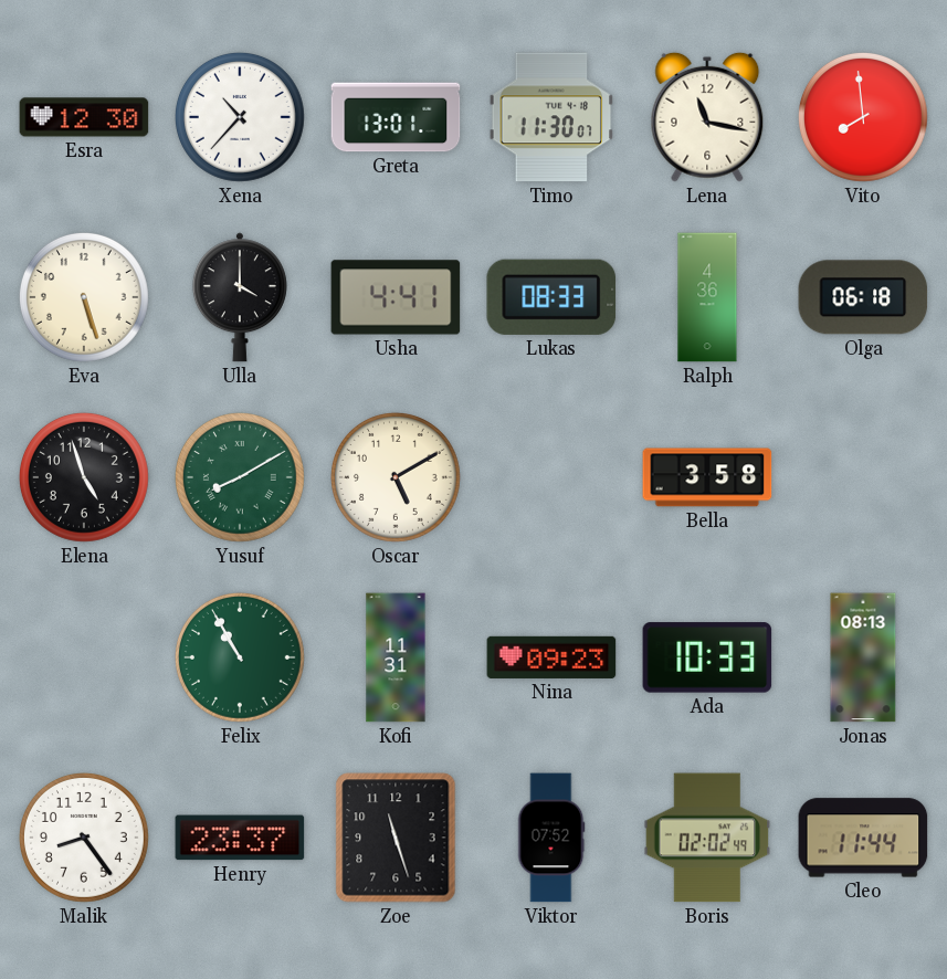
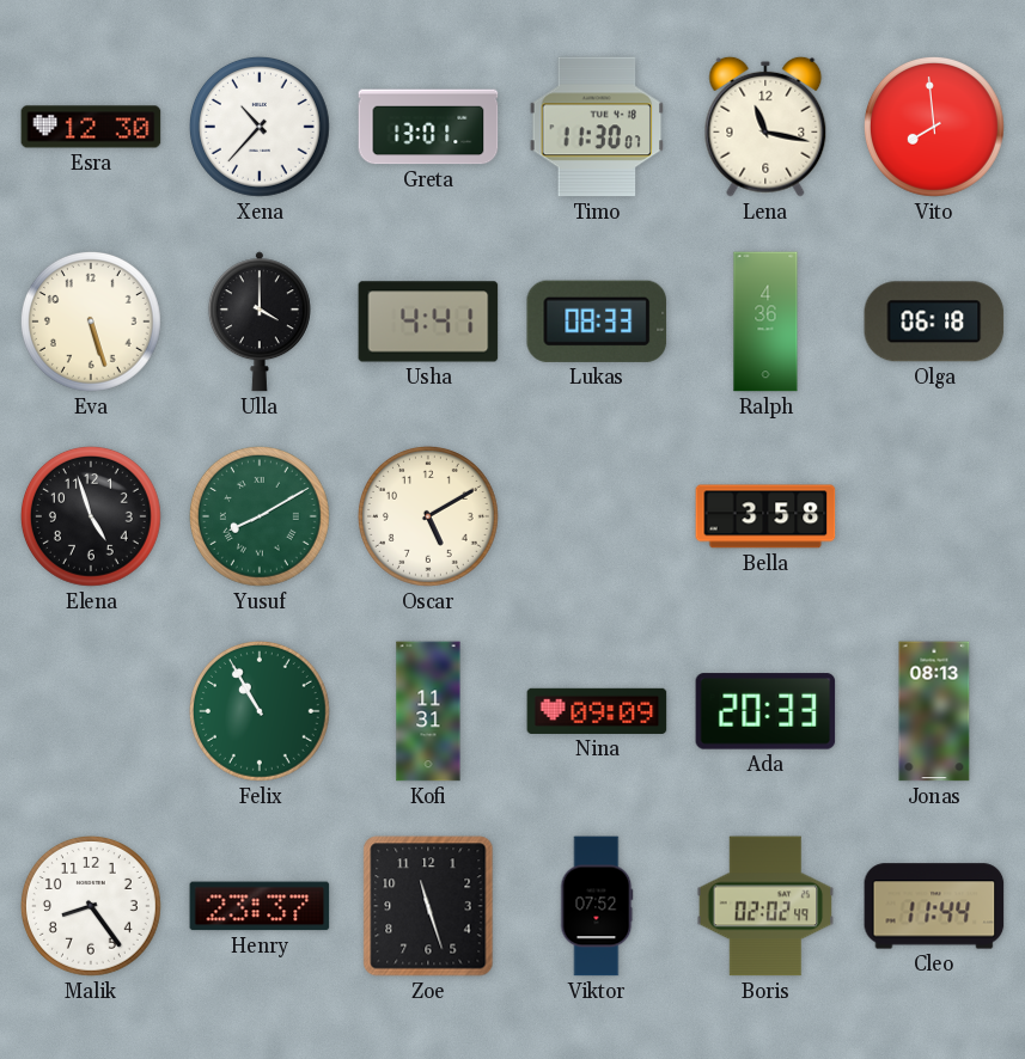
Nina: 09:23 -> 09:09
Ada: 10:33 -> 20:33
